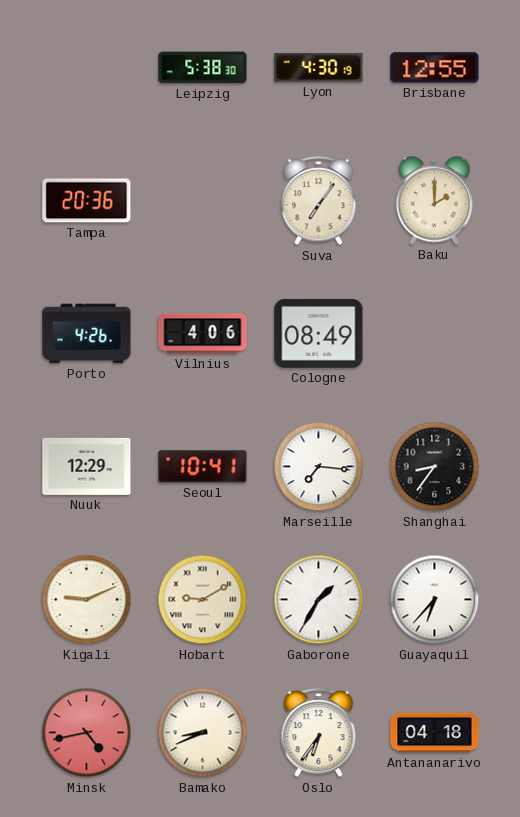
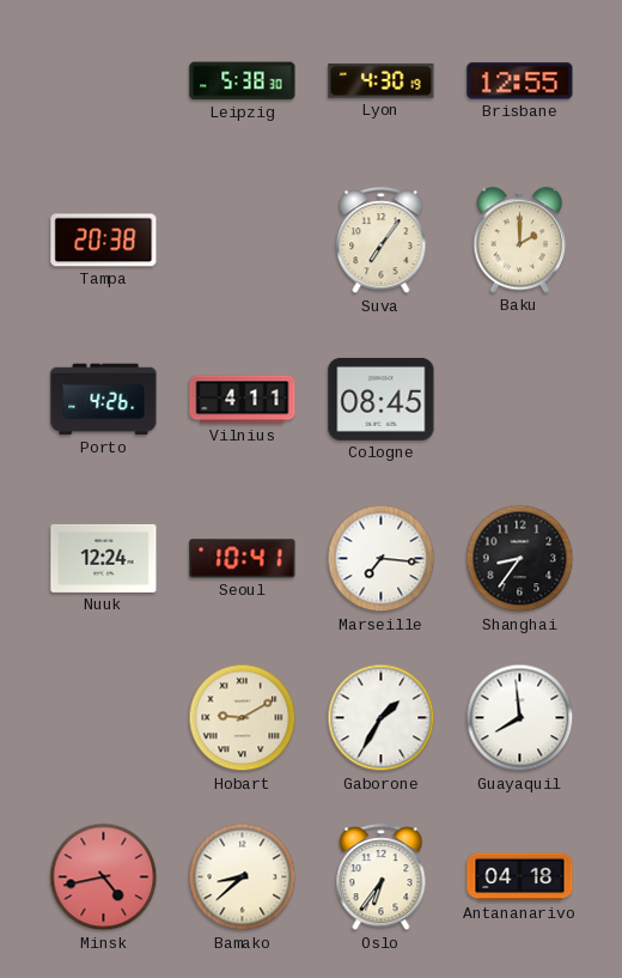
Tampa: 20:36 -> 20:38
Vilnius: 4:06 -> 4:11
Cologne: 08:49 -> 08:45
Nuuk: 12:29 -> 12:24
Kigali: 9:11 -> none
Guayaquil: 6:37 -> 7:59
Bamako: 8:41 -> 8:38
